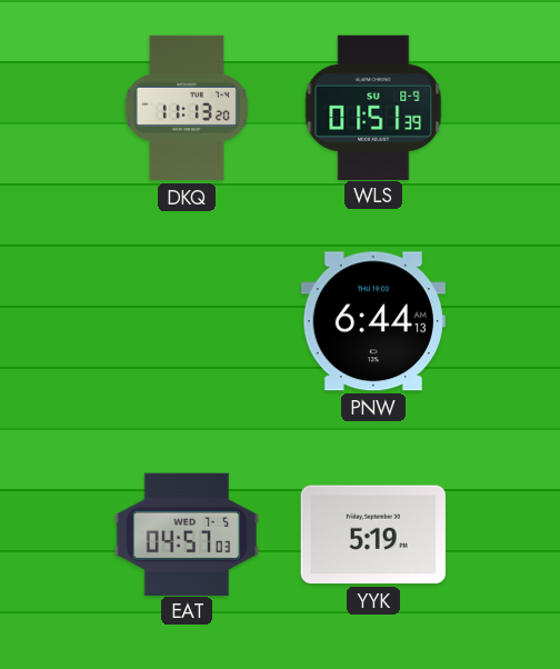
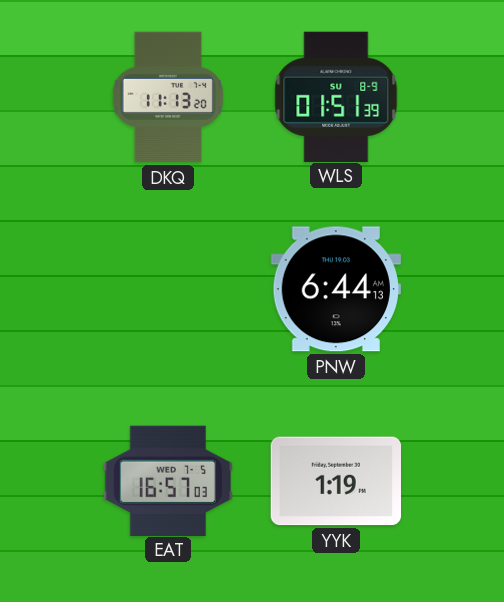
EAT: 04:57 -> 16:57
YYK: 5:19 -> 1:19
